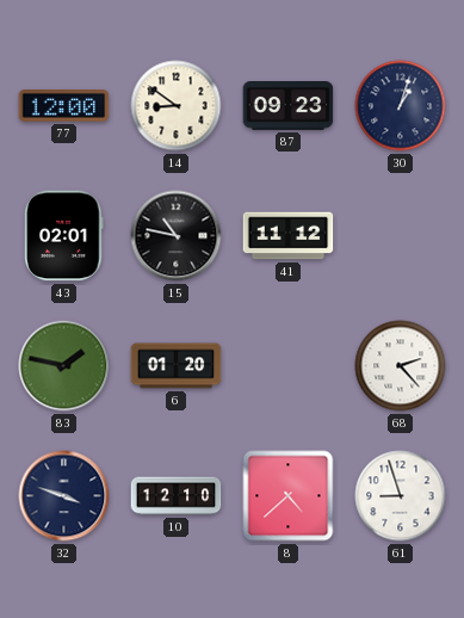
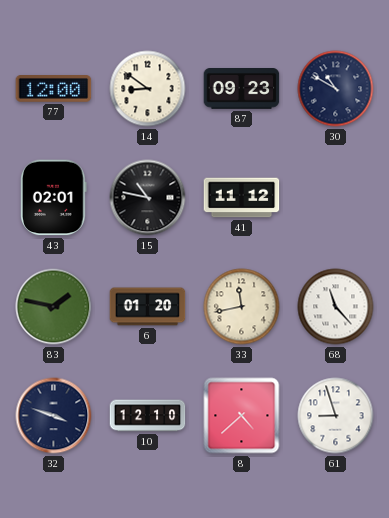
30: 1:03 -> 10:50
33: none -> 11:43
68: 2:23 -> 11:23
